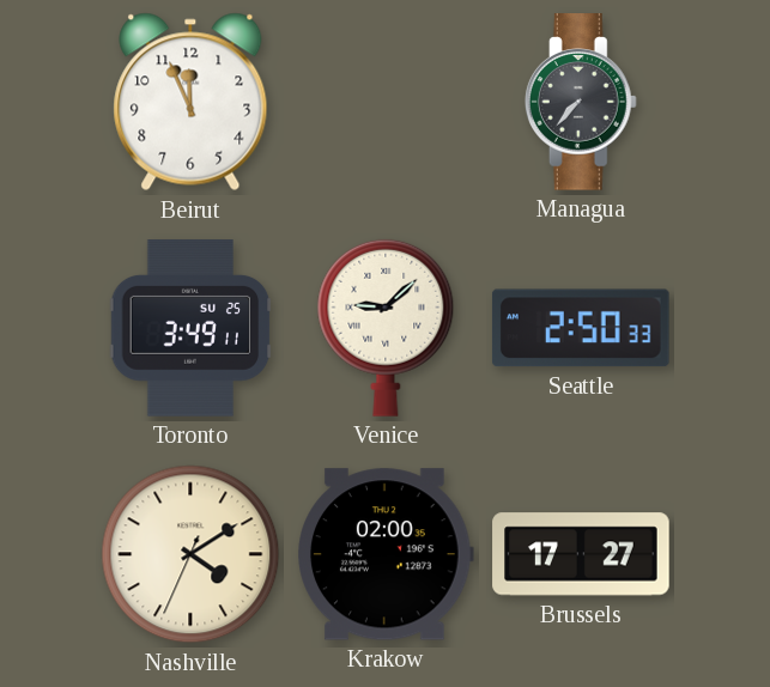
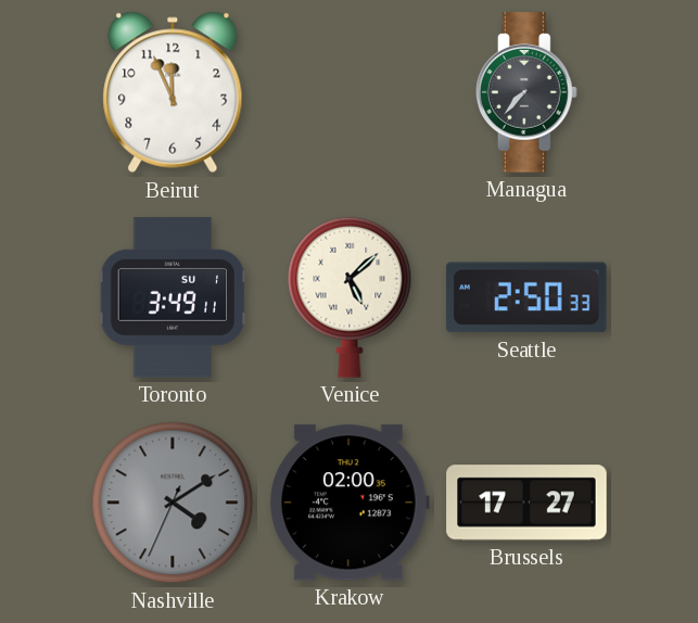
Toronto date: SU 25 -> SU 1
Venice: 9:08 -> 5:08
Nashville dial: cream -> grey
